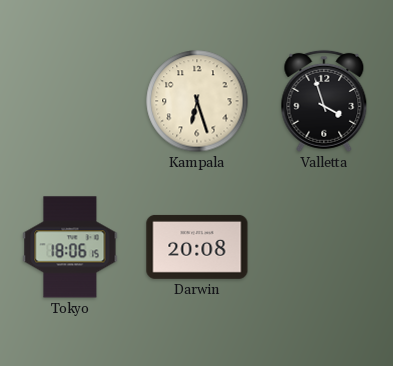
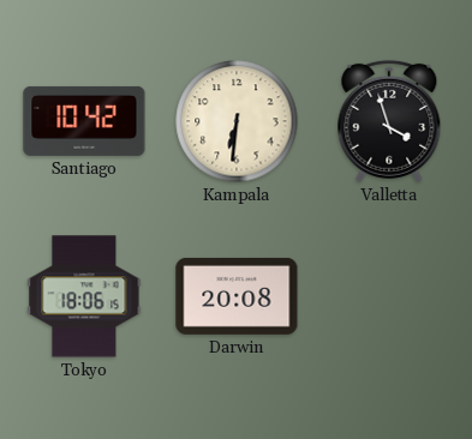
Santiago: none -> 10:42
Kampala: 6:27 -> 6:31
